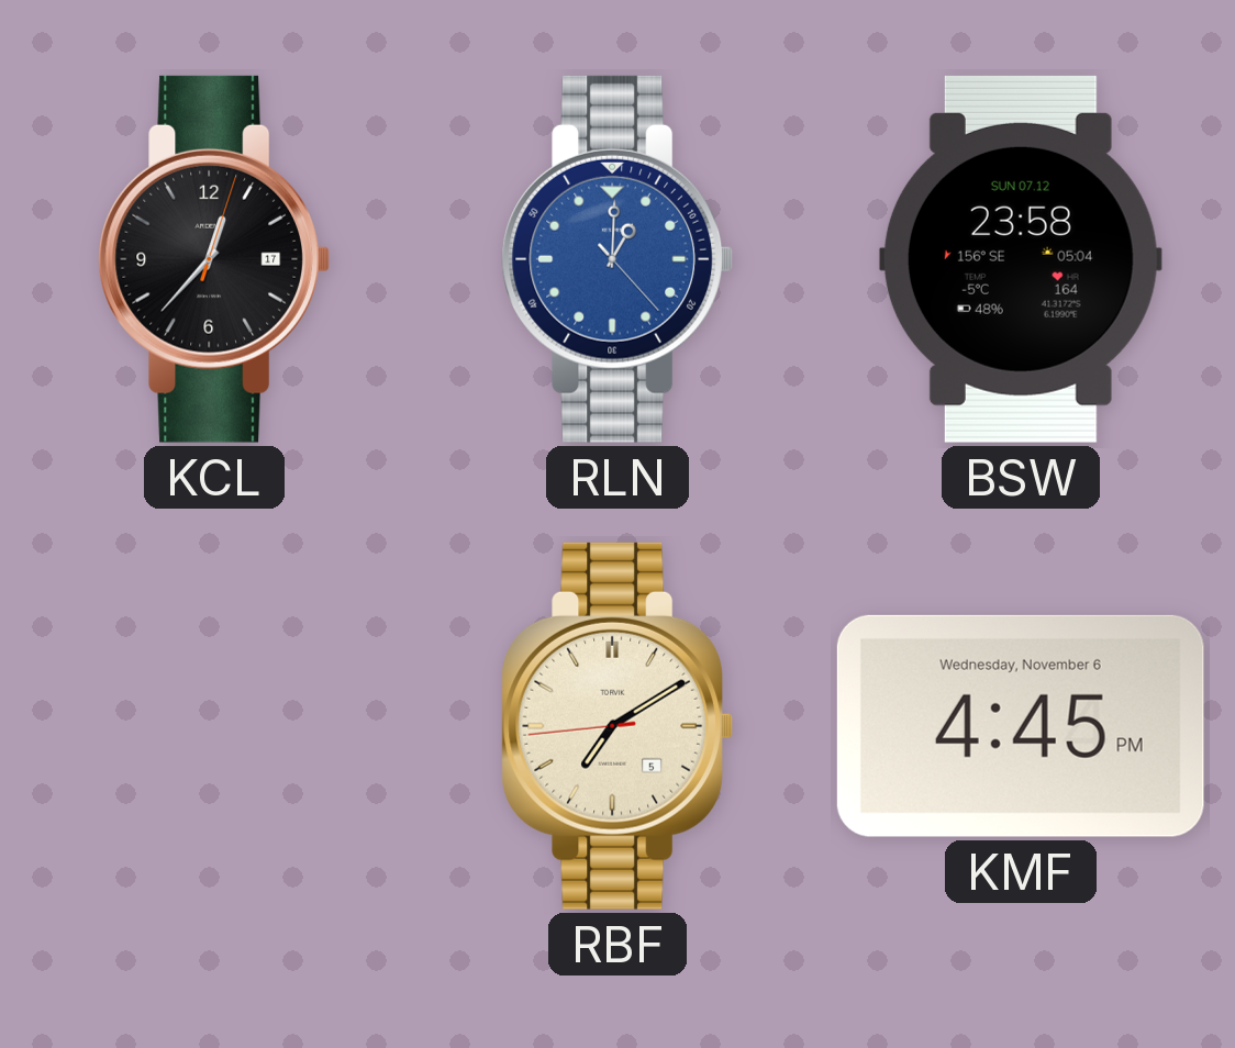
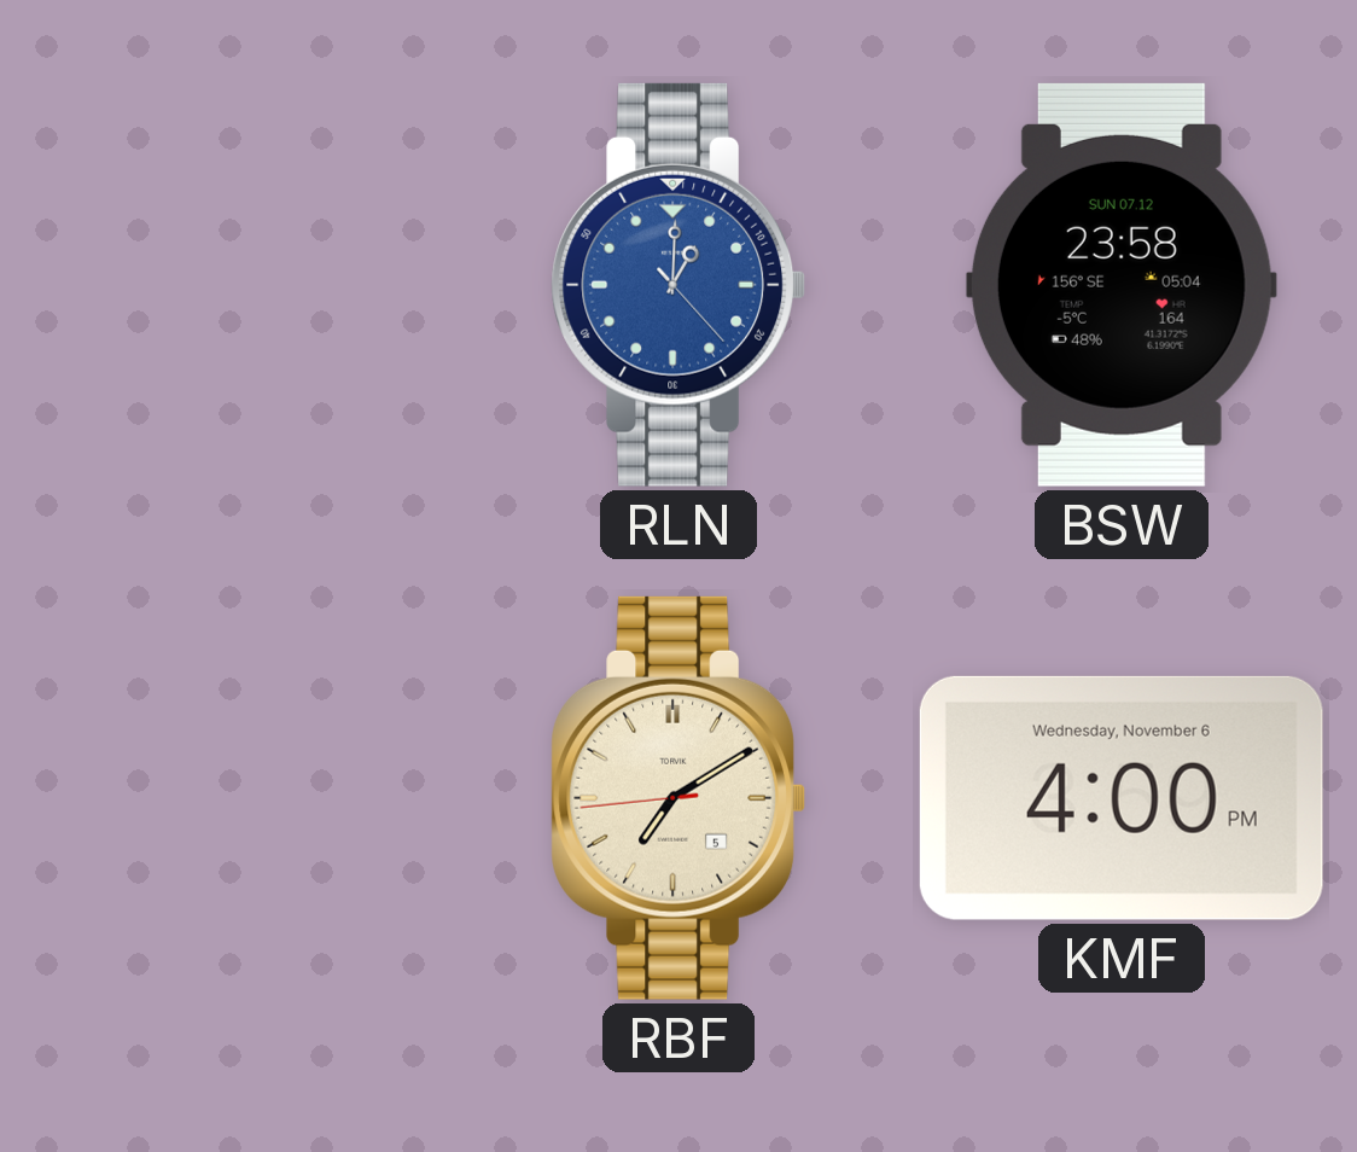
KCL: 12:37 -> none
KMF: 4:45 -> 4:00
